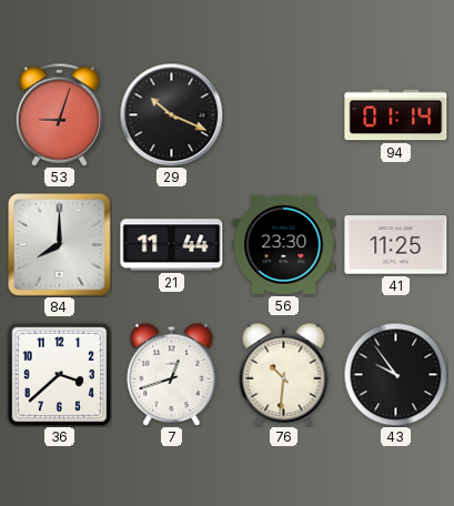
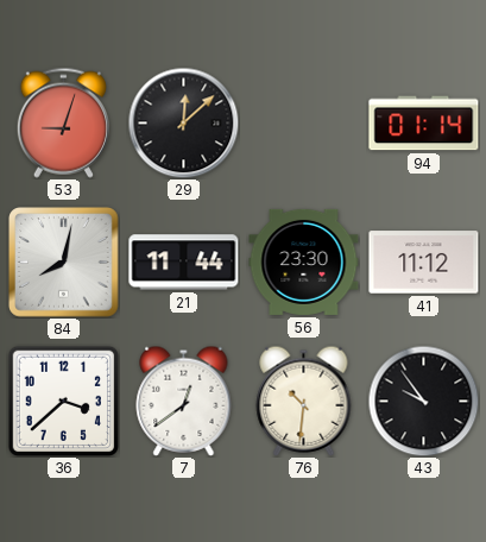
29: 10:19 -> 12:08
84: 8:00 -> 8:02
41: 11:25 -> 11:12
7: 12:42 -> 12:39
